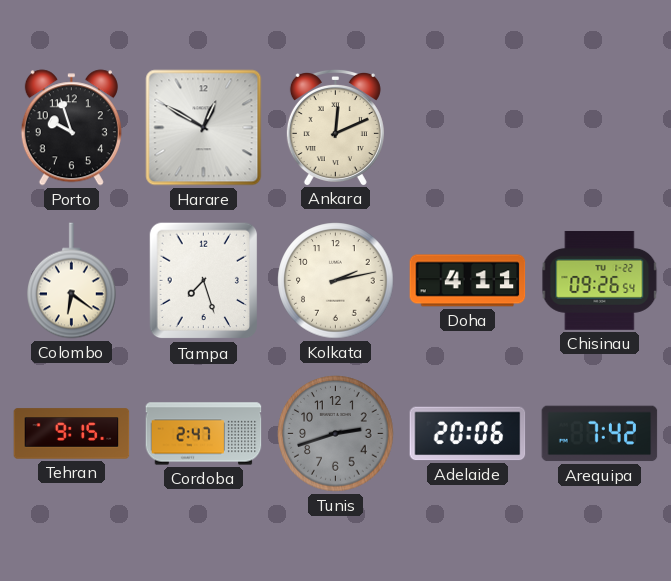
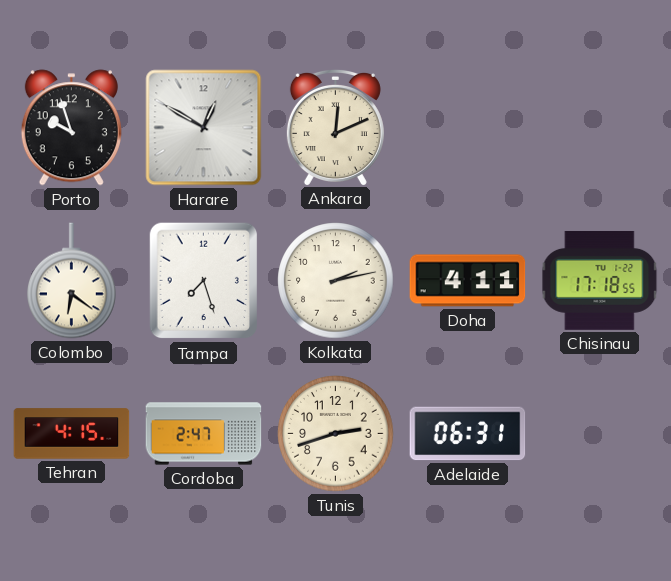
Chisinau: 09:26 -> 17:18
Tehran: 9:15 -> 4:15
Tunis dial: grey -> cream
Adelaide: 20:06 -> 06:31
Arequipa: 7:42 -> none
